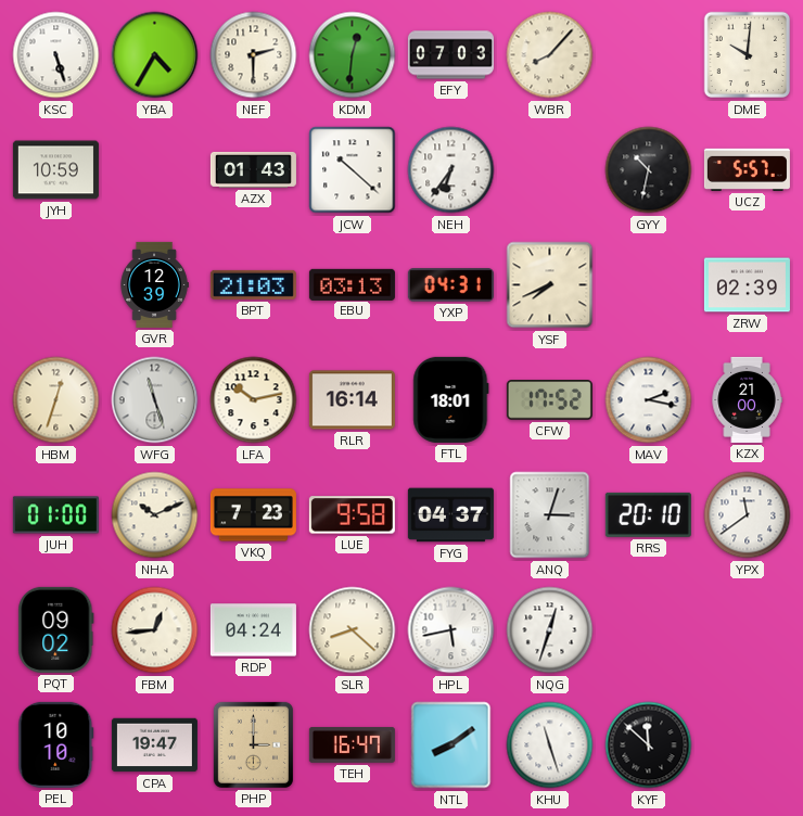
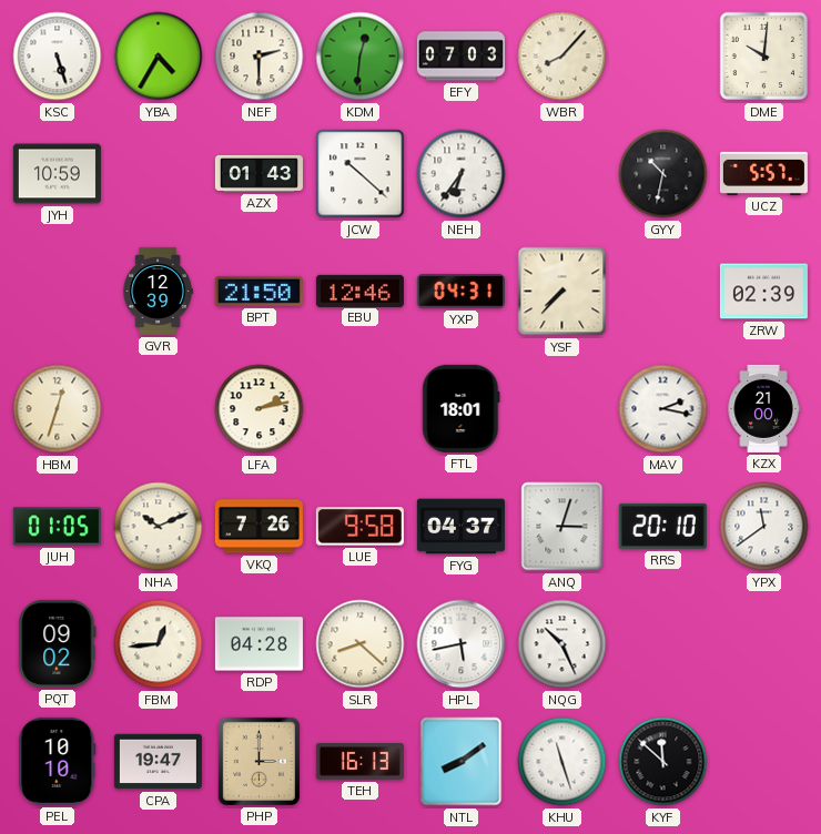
BPT: 21:03 -> 21:50
EBU: 03:13 -> 12:46
YSF: 7:41 -> 7:37
WFG: 11:27 -> none
LFA: 10:13 -> 2:13
RLR: 16:14 -> none
CFW: 17:52 -> none
JUH: 01:00 -> 01:05
VKQ: 7:23 -> 7:26
RDP: 04:24 -> 04:28
NQG: 12:33 -> 10:26
TEH: 16:47 -> 16:13
